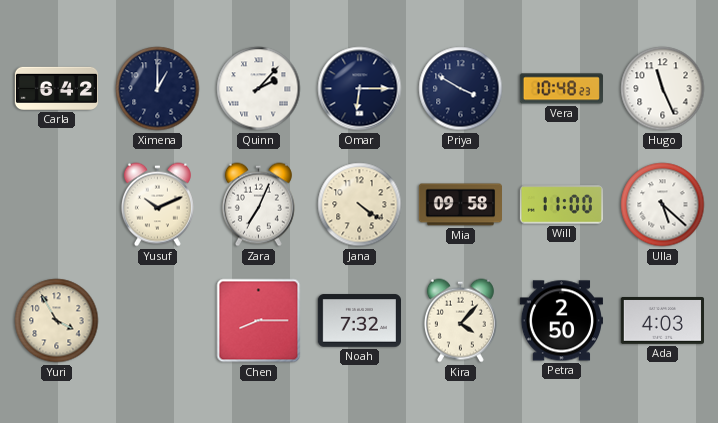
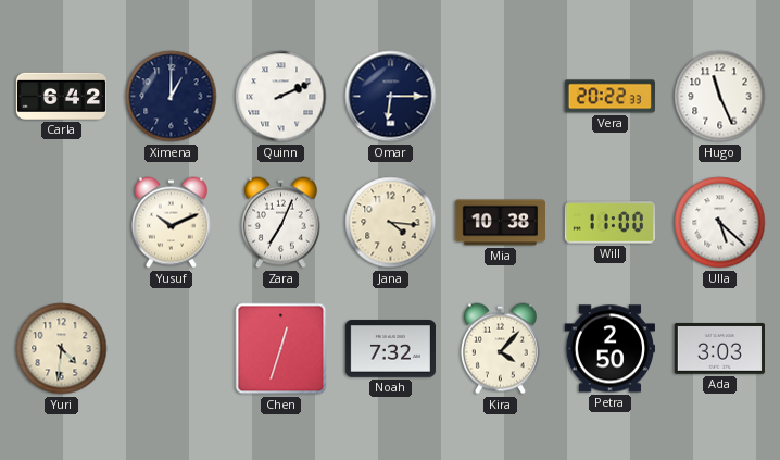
Quinn: 2:07 -> 2:11
Priya: 3:50 -> none
Vera: 10:48 -> 20:22
Jana: 4:21 -> 4:16
Mia: 09:58 -> 10:38
Yuri: 3:55 -> 4:31
Chen: 8:15 -> 12:33
Ada: 4:03 -> 3:03
